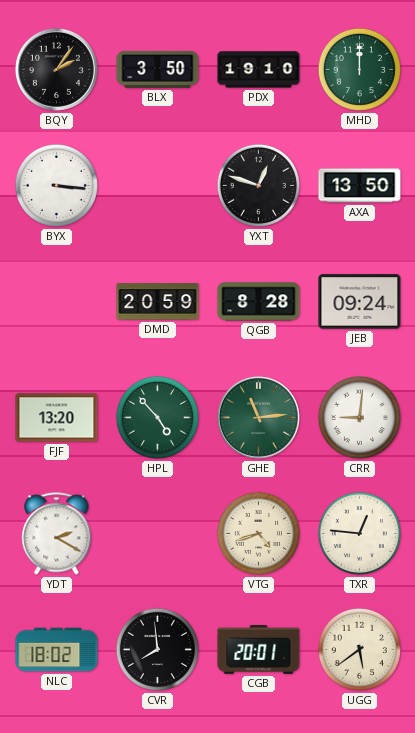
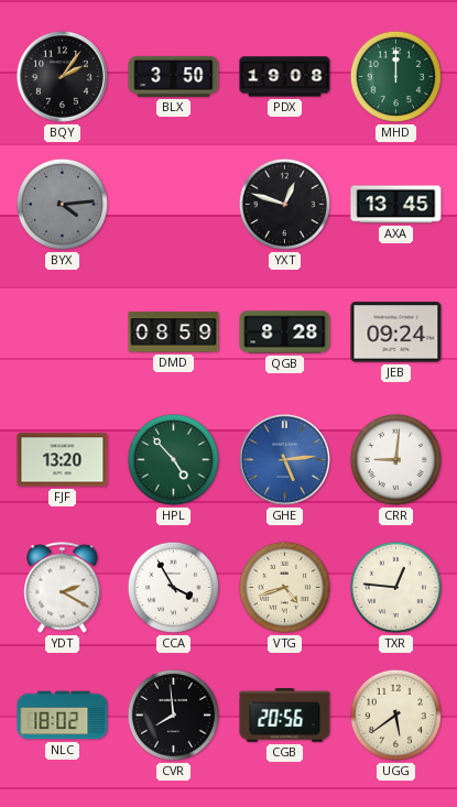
PDX: 19:10 -> 19:08
BYX: 3:16 -> 4:14
BYX dial: white -> grey
AXA: 13:50 -> 13:45
DMD: 20:59 -> 08:59
GHE: 11:14 -> 5:14
GHE dial: green -> blue
CCA: none -> 3:55
CGB: 20:01 -> 20:56
